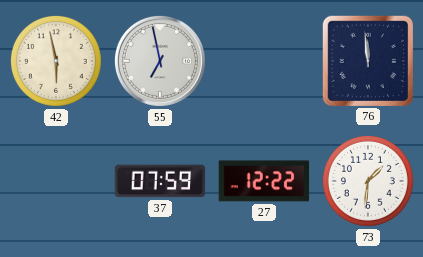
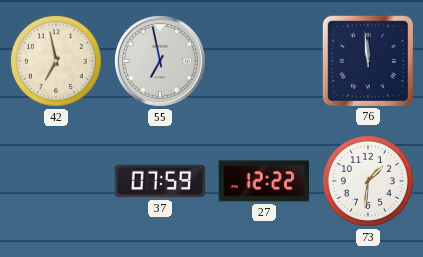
42: 5:58 -> 6:58
